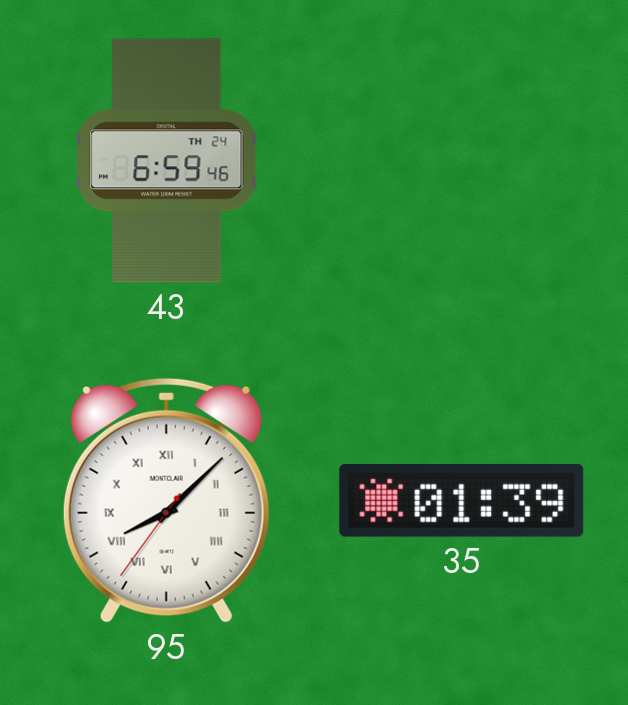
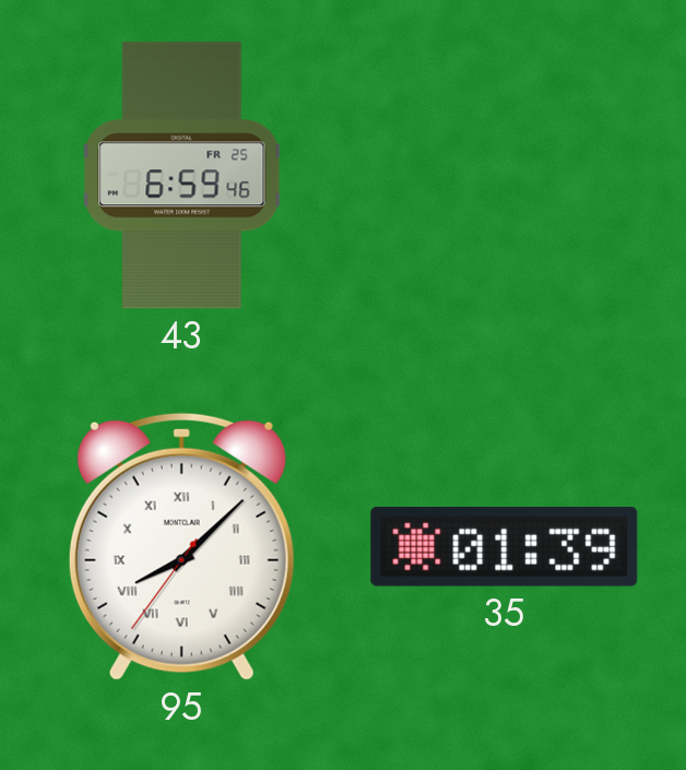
43 date: TH 24 -> FR 25
